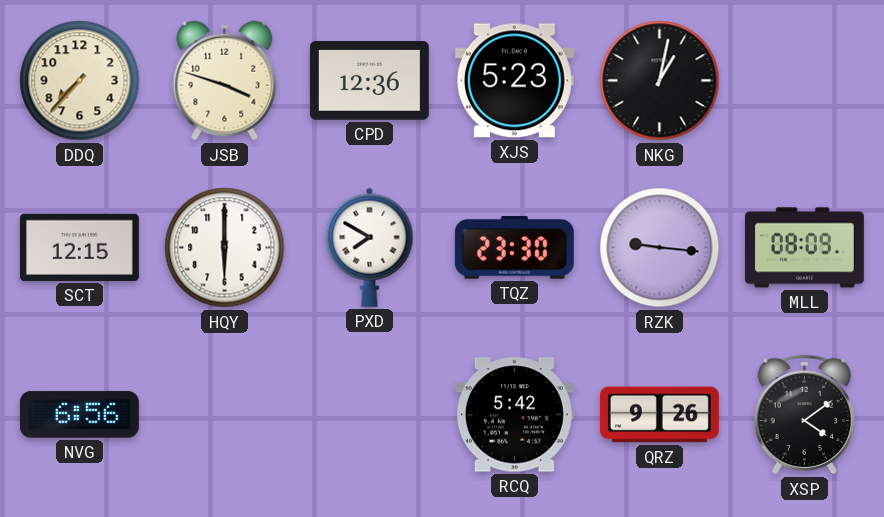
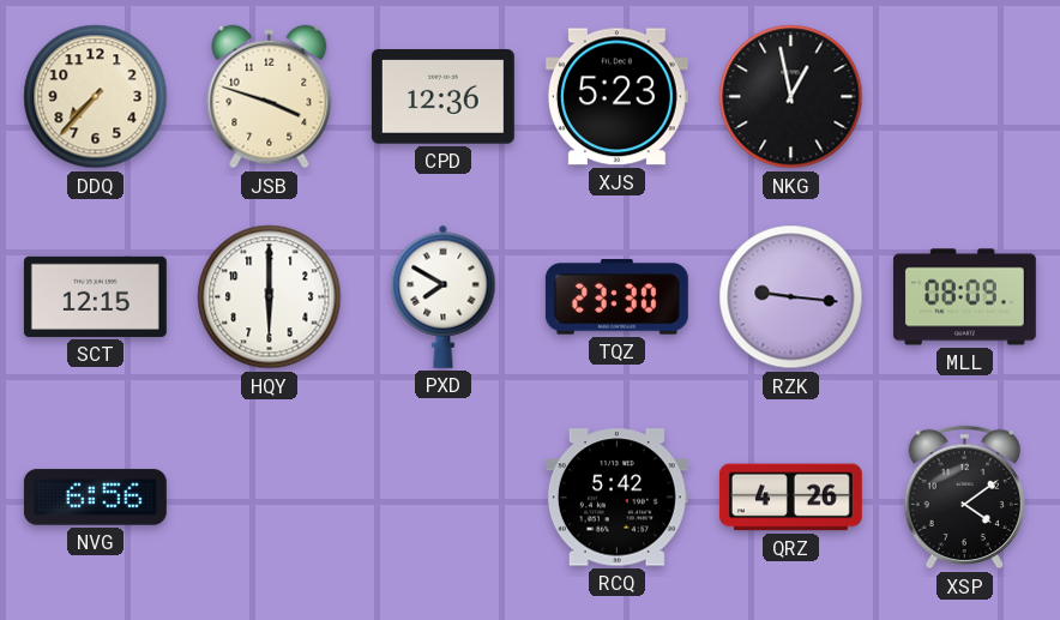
NKG: 1:02 -> 12:58
QRZ: 9:26 -> 4:26
